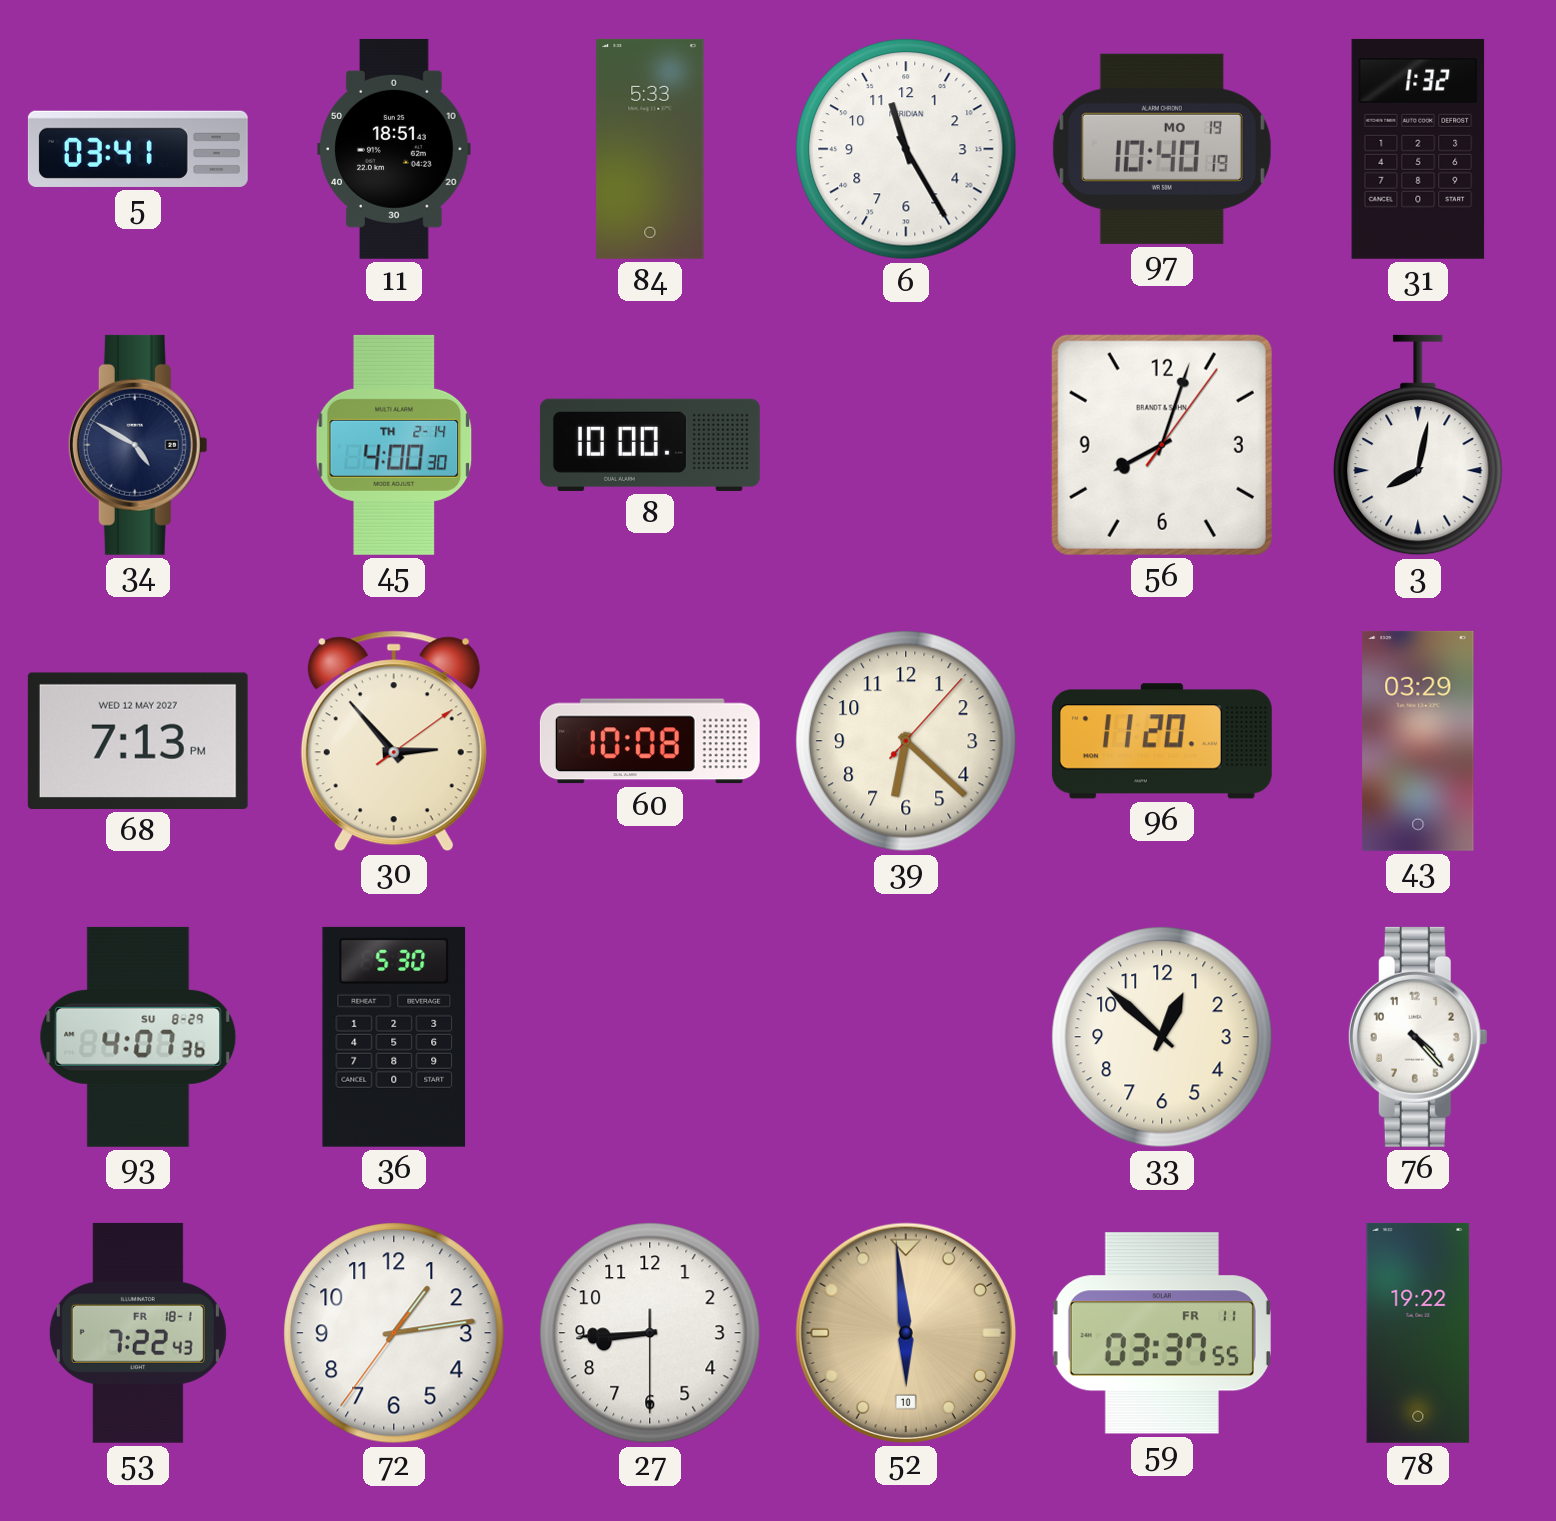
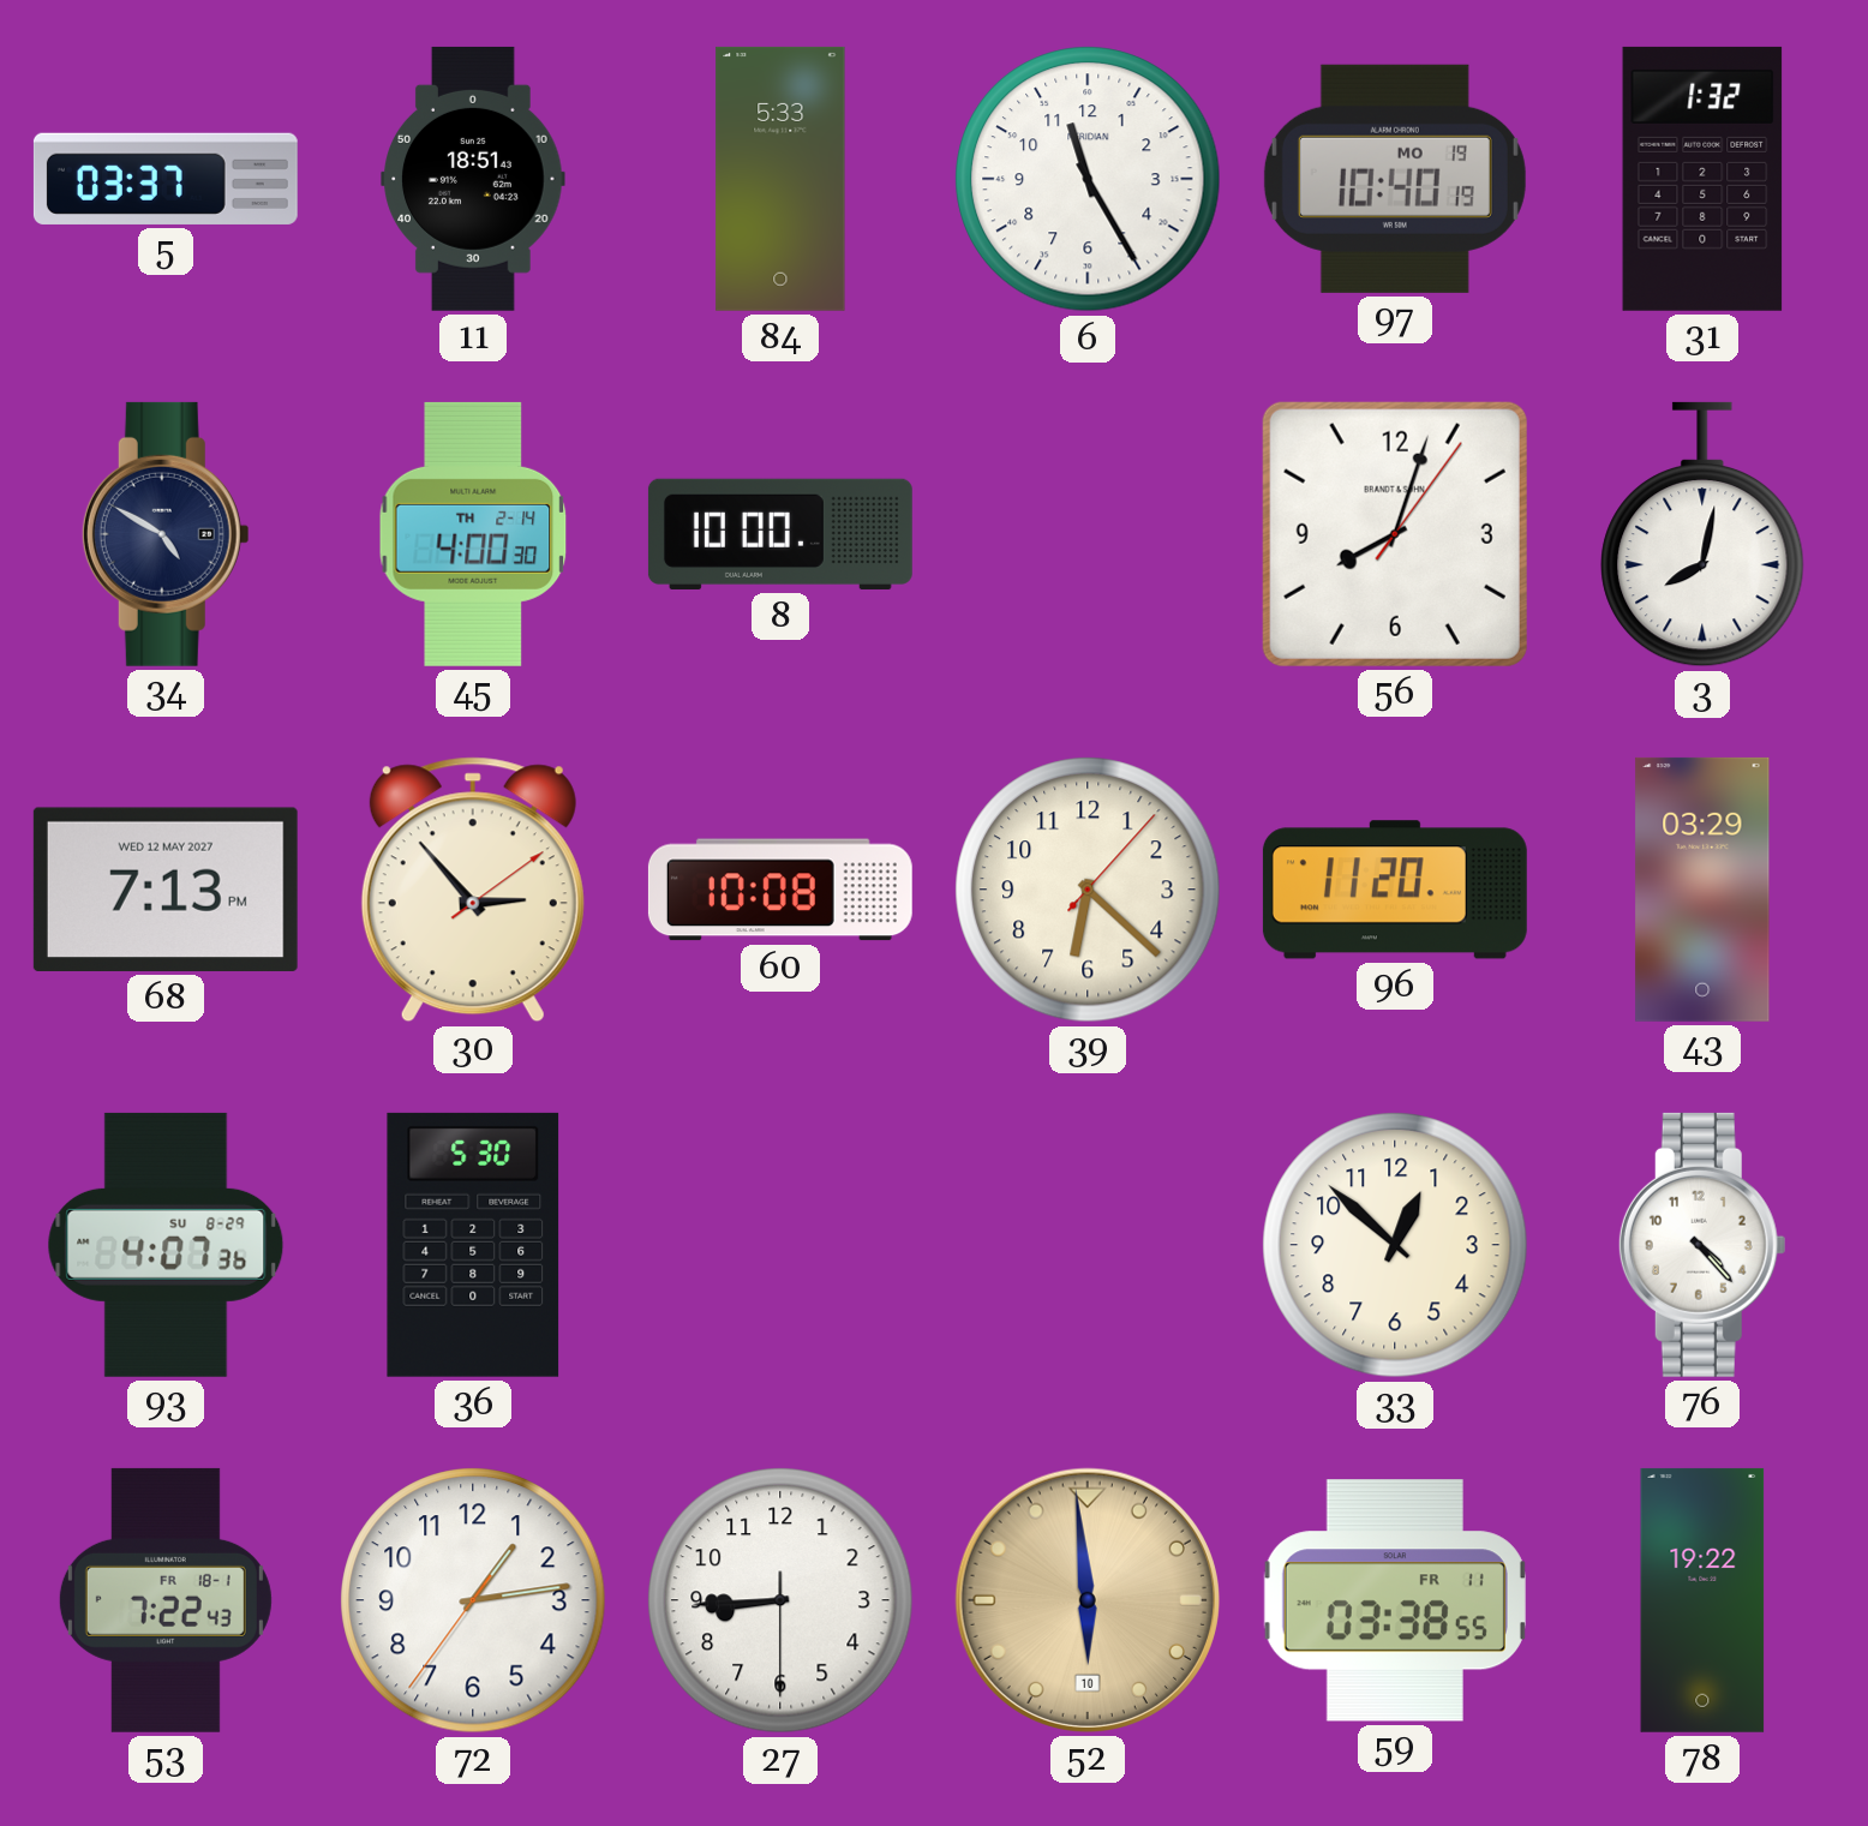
5: 03:41 -> 03:37
59: 03:37 -> 03:38
